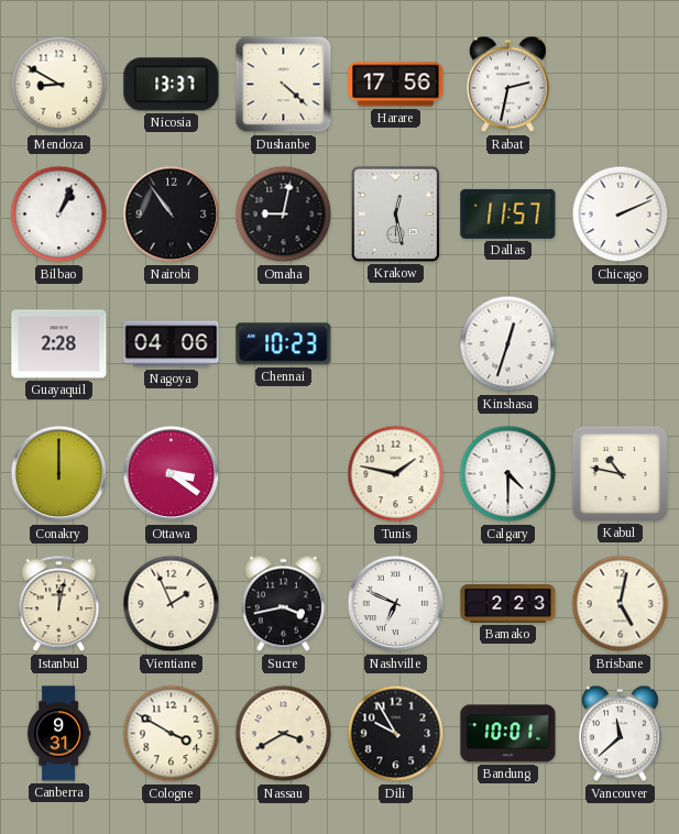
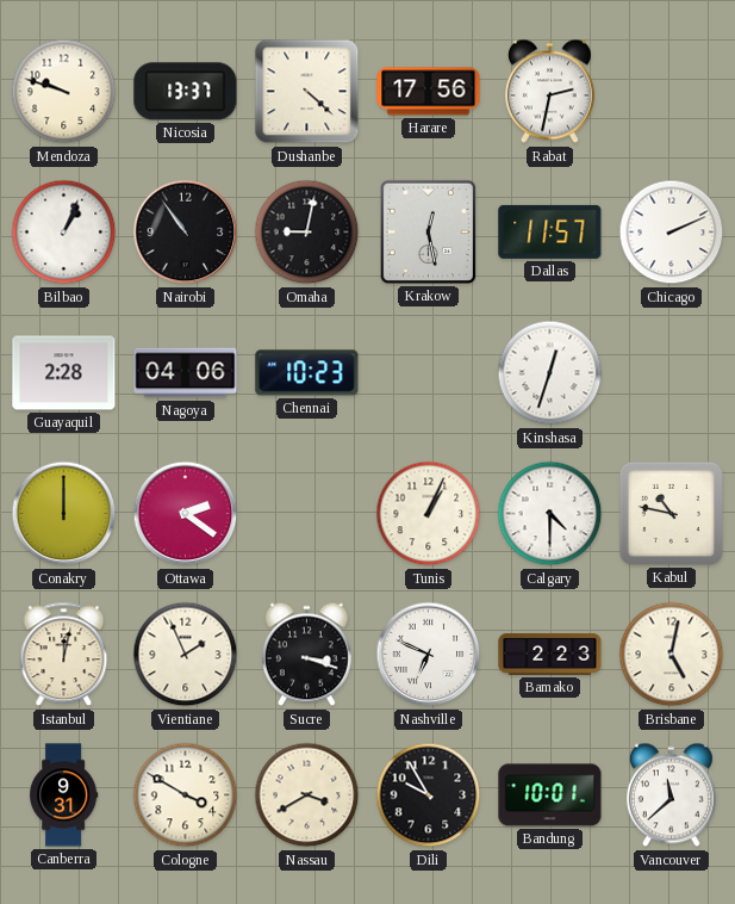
Mendoza: 8:50 -> 9:48
Ottawa: 3:21 -> 2:21
Tunis: 1:47 -> 1:04
Sucre: 3:43 -> 3:18
